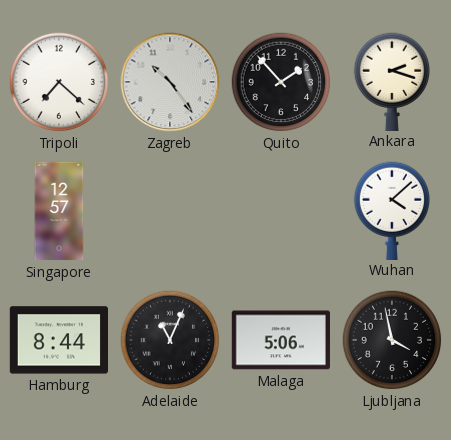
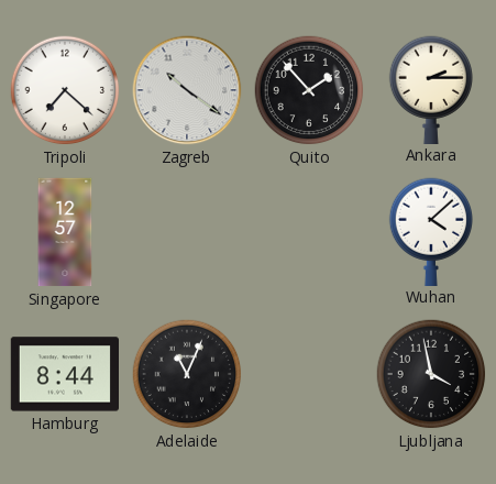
Zagreb: 10:24 -> 10:21
Ankara: 2:18 -> 2:15
Malaga: 5:06 -> none
